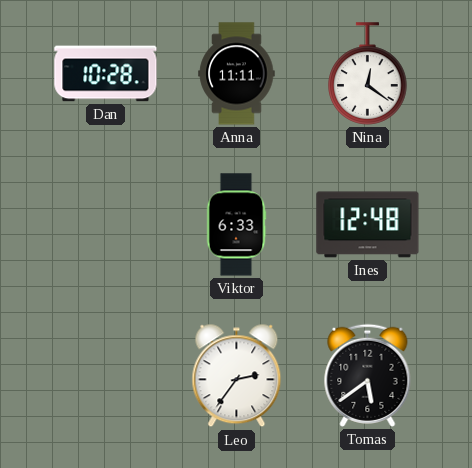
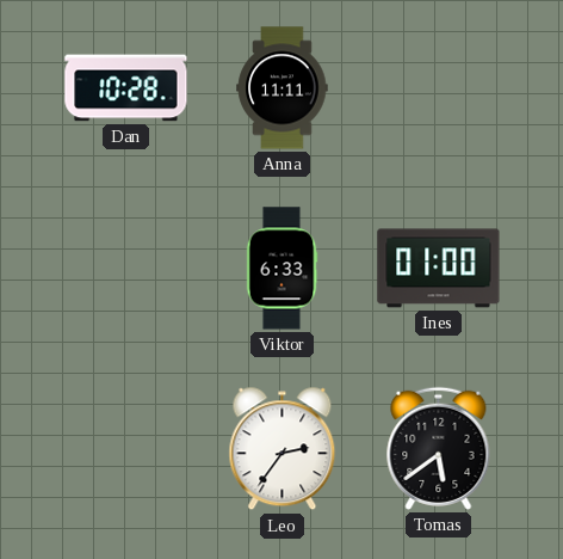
Nina: 12:21 -> none
Ines: 12:48 -> 01:00
